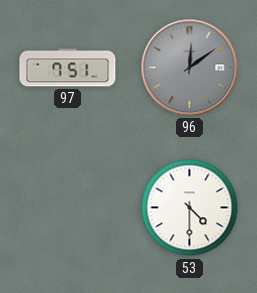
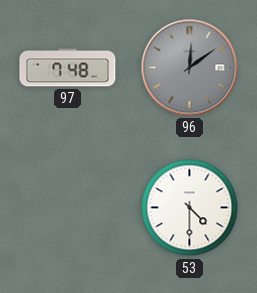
97: 7:51 -> 7:48
